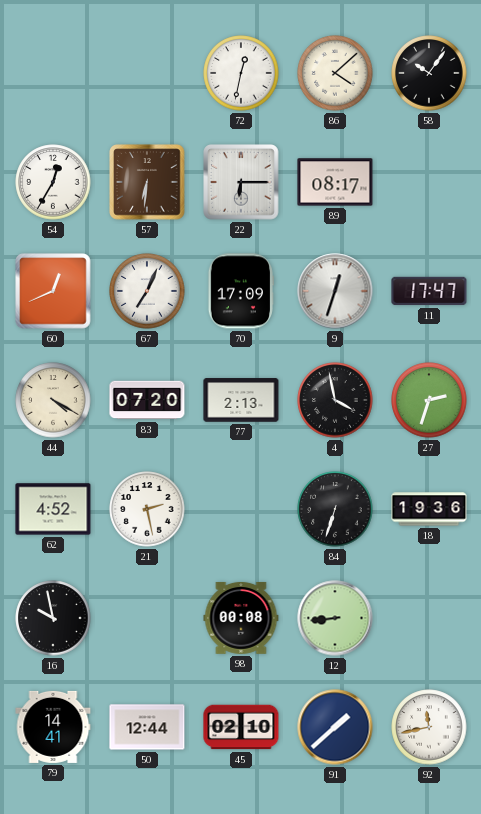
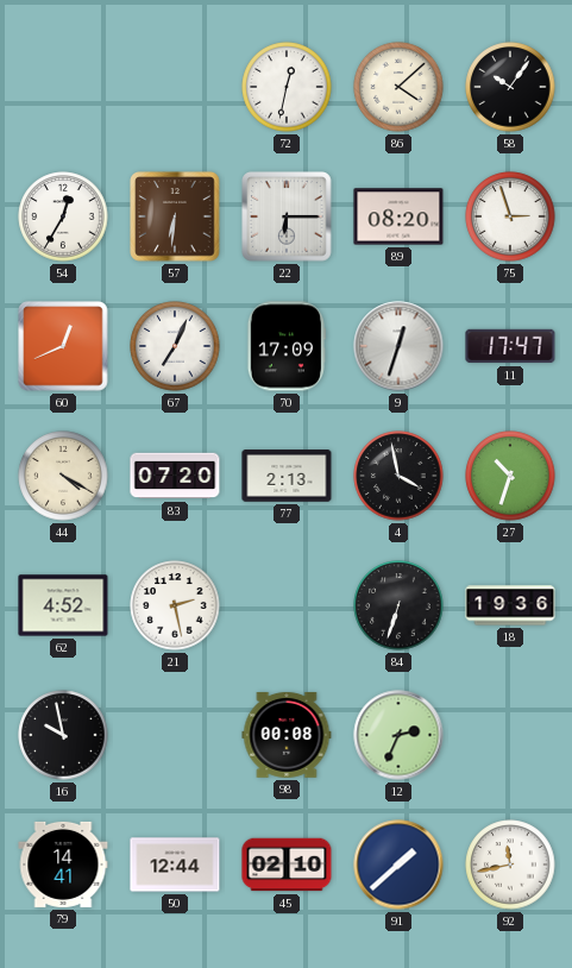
89: 08:17 -> 08:20
75: none -> 2:57
27: 2:33 -> 10:33
12: 8:44 -> 2:34
